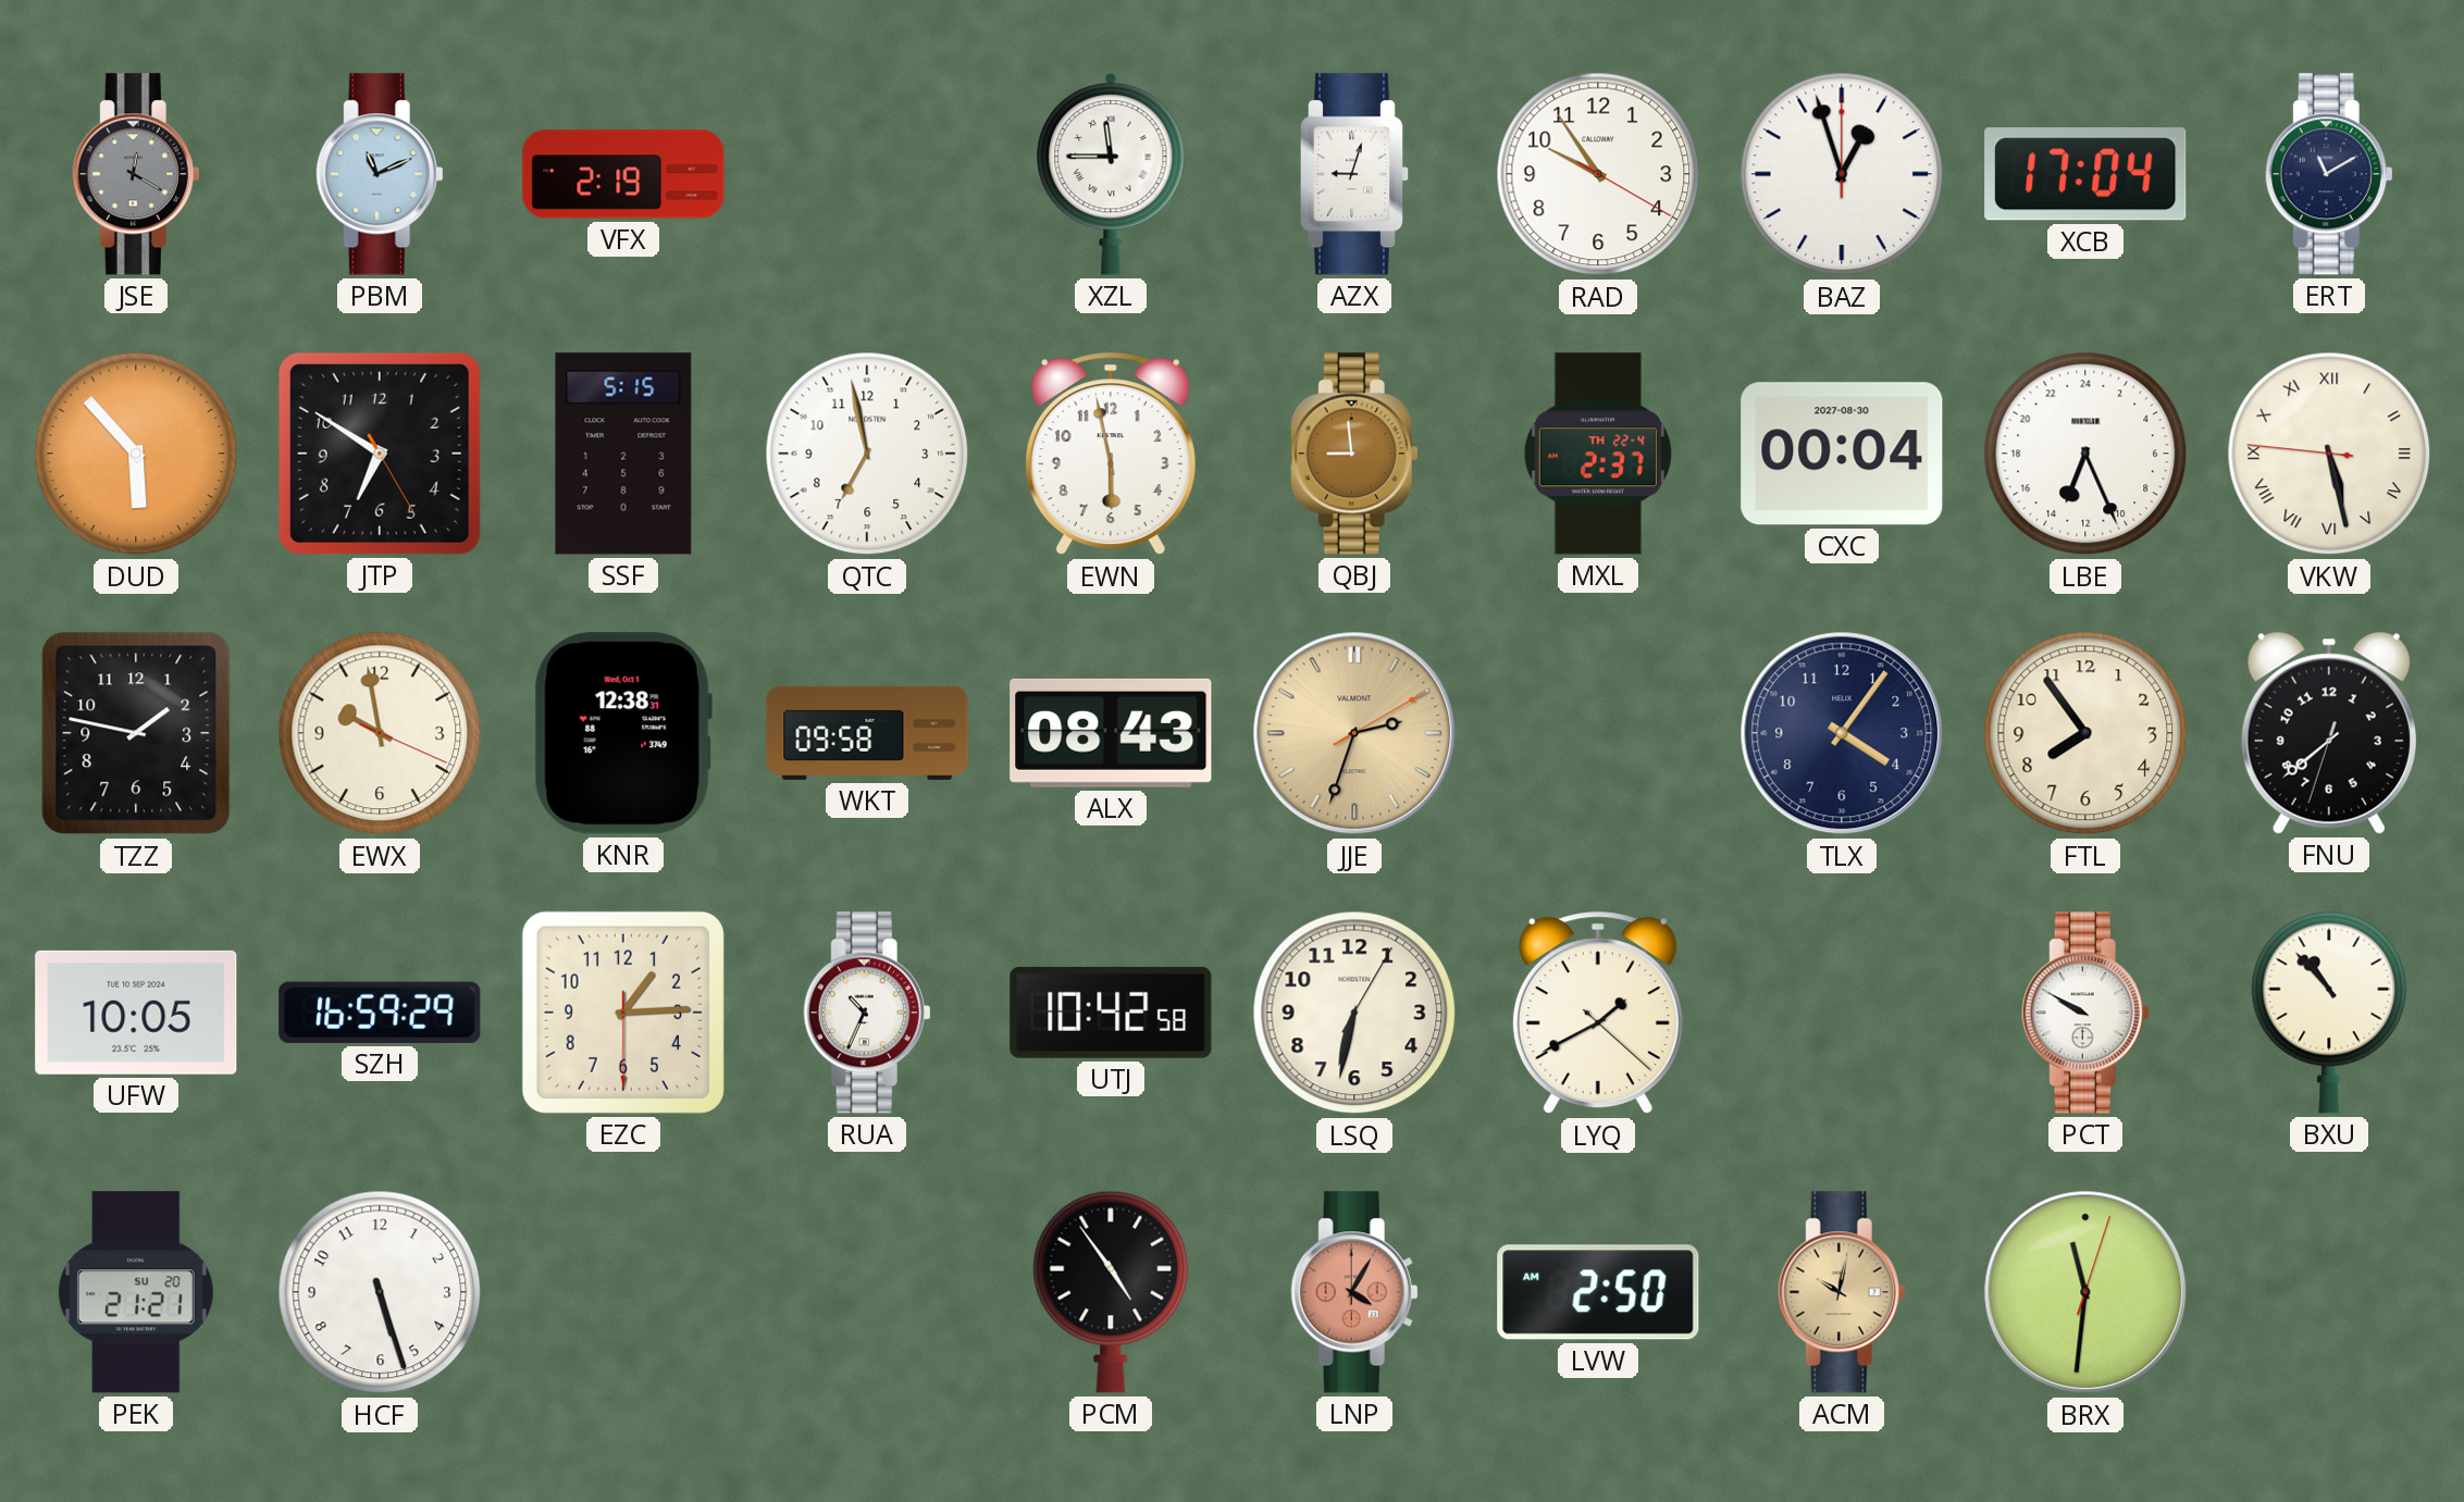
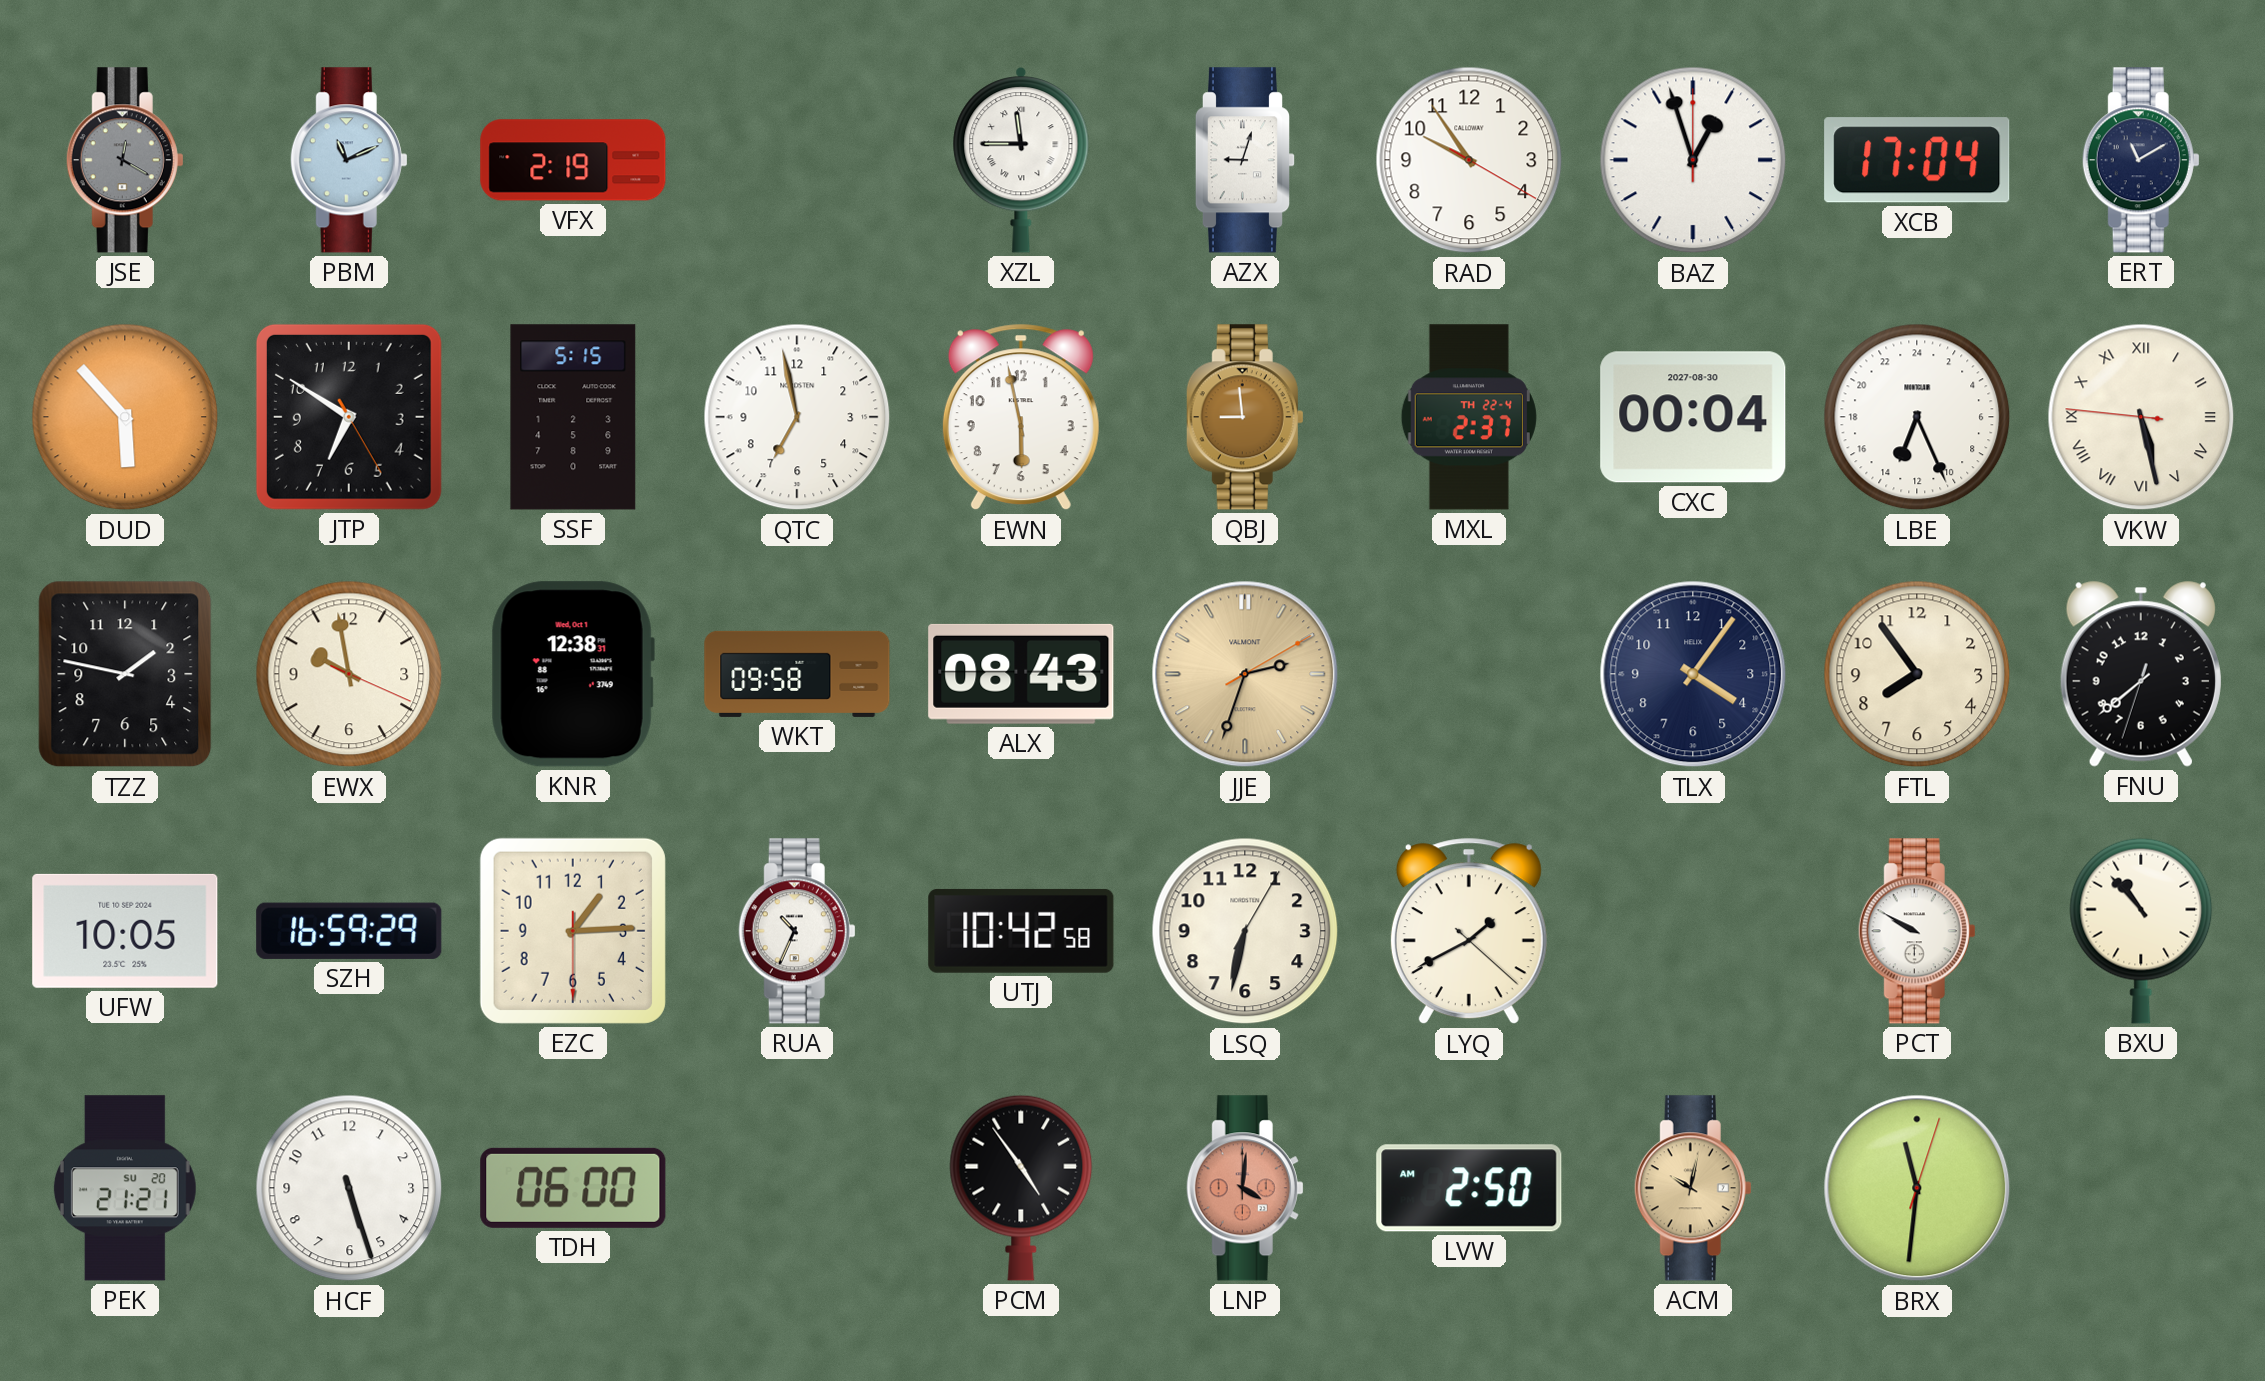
TDH: none -> 06:00
LNP: 4:05 -> 4:01
